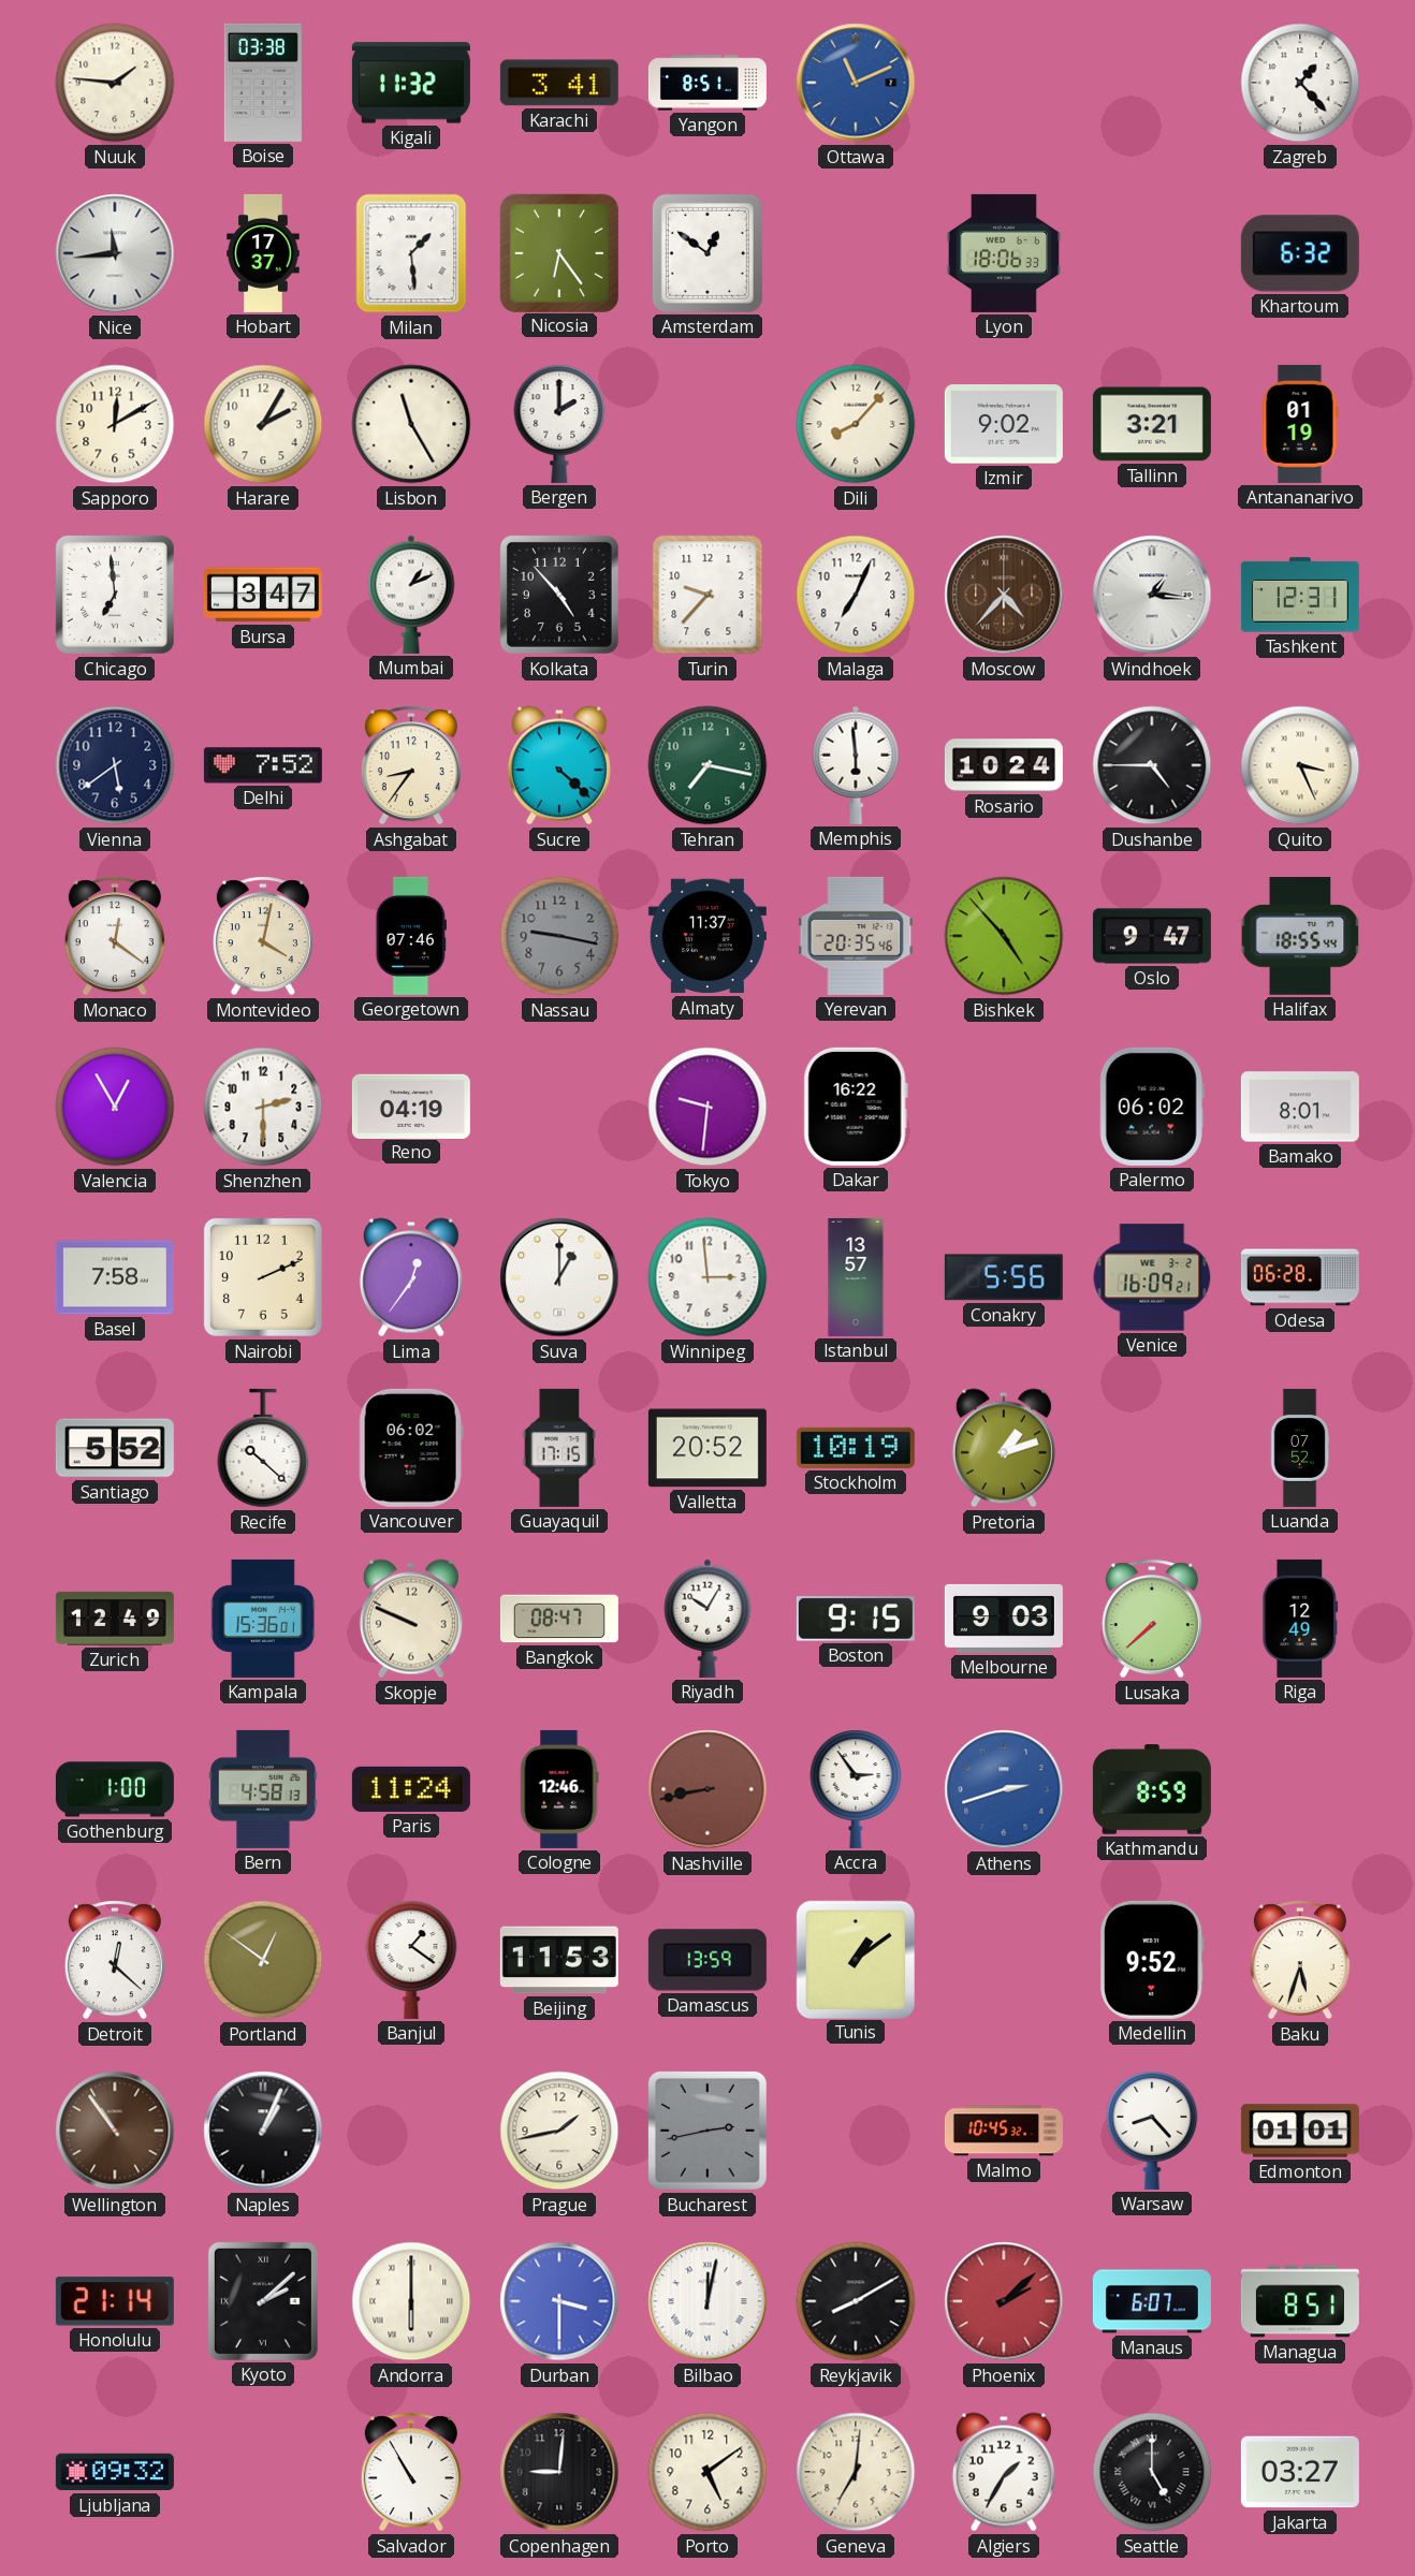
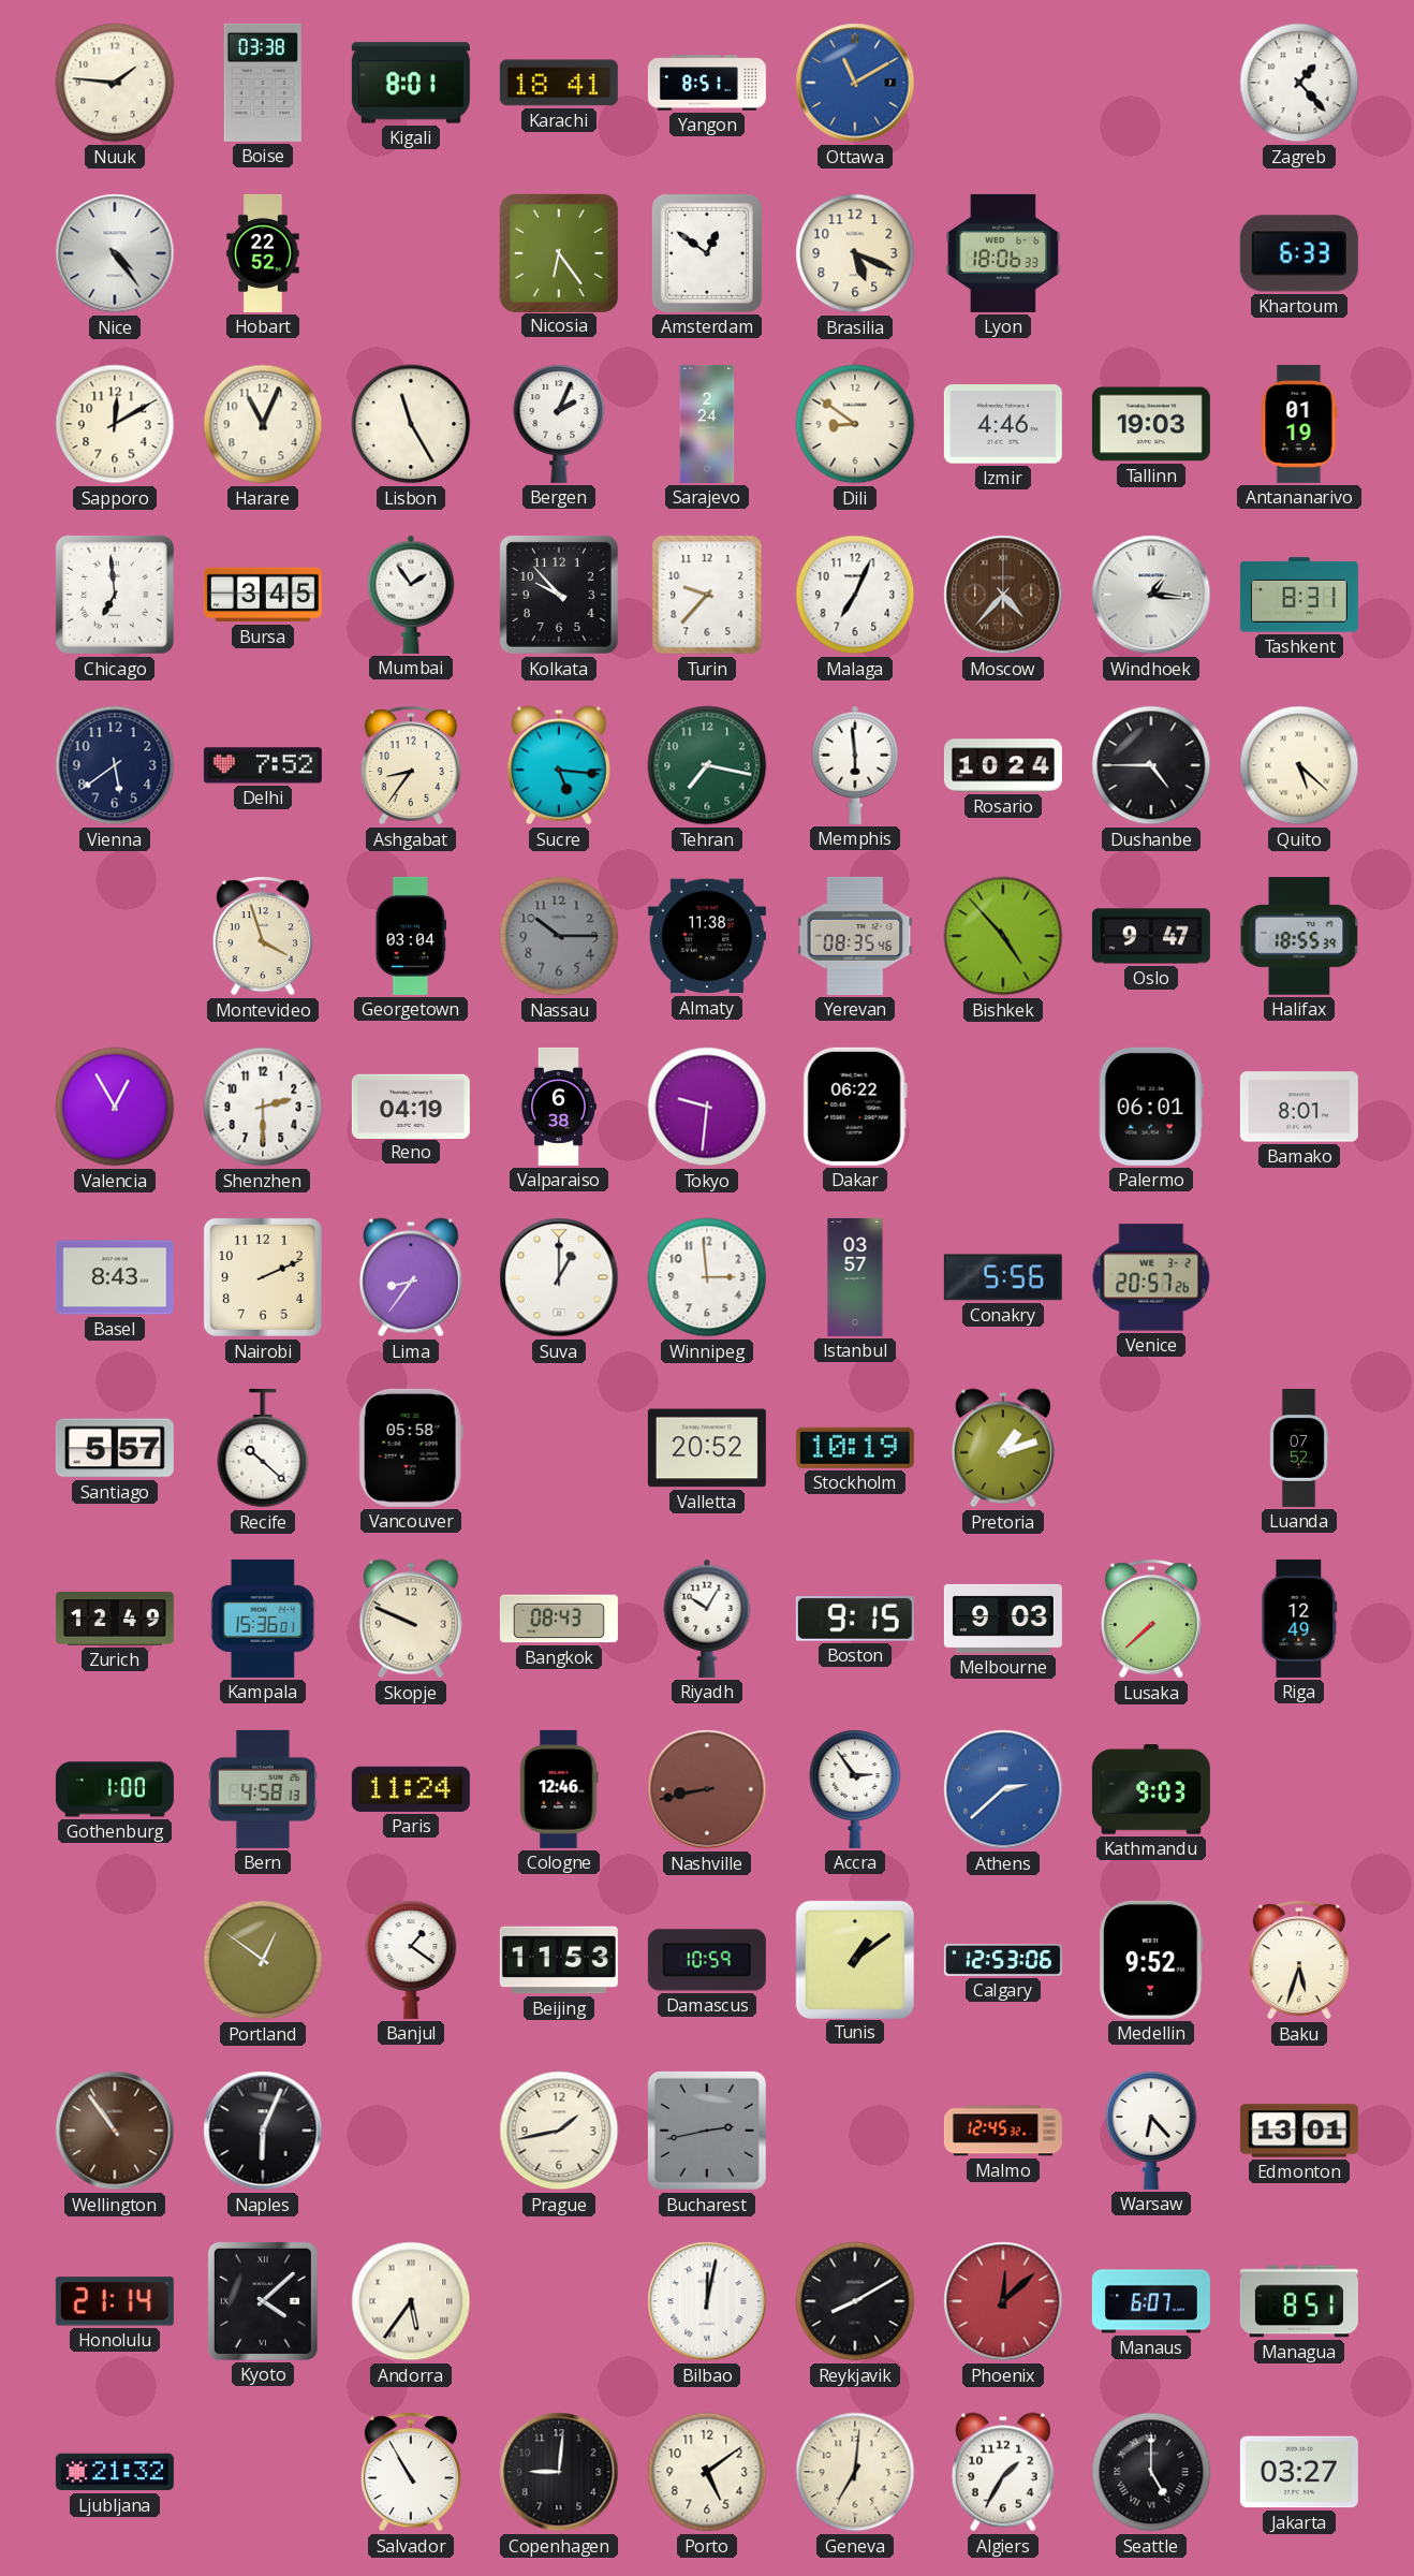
Kigali: 11:32 -> 8:01
Karachi: 3:41 -> 18:41
Ottawa: 11:11 -> 11:10
Nice: 11:44 -> 4:24
Hobart: 17:37 -> 22:52
Milan: 1:29 -> none
Brasilia: none -> 5:19
Khartoum: 6:32 -> 6:33
Harare: 2:05 -> 11:04
Bergen: 2:00 -> 2:04
Sarajevo: none -> 2:24
Dili: 8:07 -> 8:51
Izmir: 9:02 -> 4:46
Tallinn: 3:21 -> 19:03
Bursa: 3:47 -> 3:45
Mumbai: 1:11 -> 1:54
Kolkata: 4:53 -> 9:53
Tashkent: 12:31 -> 8:31
Sucre: 4:22 -> 5:16
Quito: 3:26 -> 5:22
Monaco: 12:21 -> none
Montevideo: 4:02 -> 3:57
Georgetown: 07:46 -> 03:04
Nassau: 9:17 -> 10:15
Almaty: 11:37 -> 11:38
Yerevan: 20:35 -> 08:35
Halifax: 18:55:44 -> 18:55:39
Valparaiso: none -> 6:38
Dakar: 16:22 -> 06:22
Palermo: 06:02 -> 06:01
Basel: 7:58 -> 8:43
Lima: 12:36 -> 8:36
Istanbul: 13:57 -> 03:57
Venice: 16:09 -> 20:57
Odesa: 06:28 -> none
Santiago: 5:52 -> 5:57
Vancouver: 06:02 -> 05:58
Guayaquil: 17:15 -> none
Bangkok: 08:47 -> 08:43
Athens: 2:42 -> 2:38
Kathmandu: 8:59 -> 9:03
Detroit: 12:22 -> none
Damascus: 13:59 -> 10:59
Calgary: none -> 12:53
Naples: 1:04 -> 6:04
Malmo: 10:45 -> 12:45
Warsaw: 8:23 -> 6:23
Edmonton: 01:01 -> 13:01
Kyoto: 2:08 -> 4:08
Andorra: 6:00 -> 5:36
Durban: 3:30 -> none
Phoenix: 2:08 -> 12:08
Ljubljana: 09:32 -> 21:32
